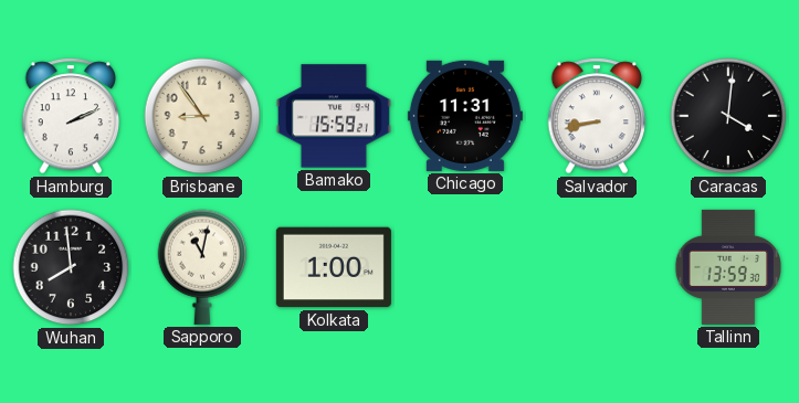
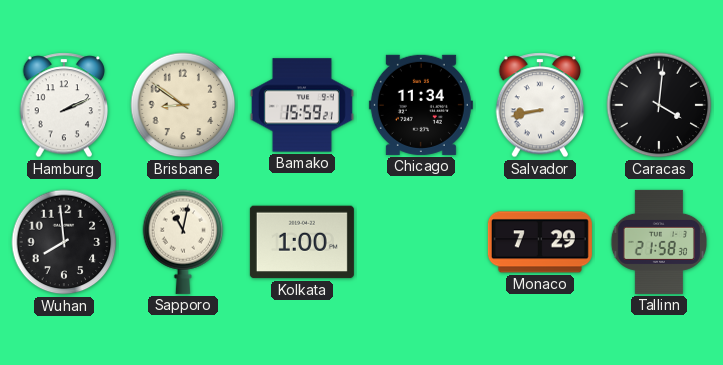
Brisbane: 8:54 -> 8:51
Chicago: 11:31 -> 11:34
Monaco: none -> 7:29
Tallinn: 13:59 -> 21:58
